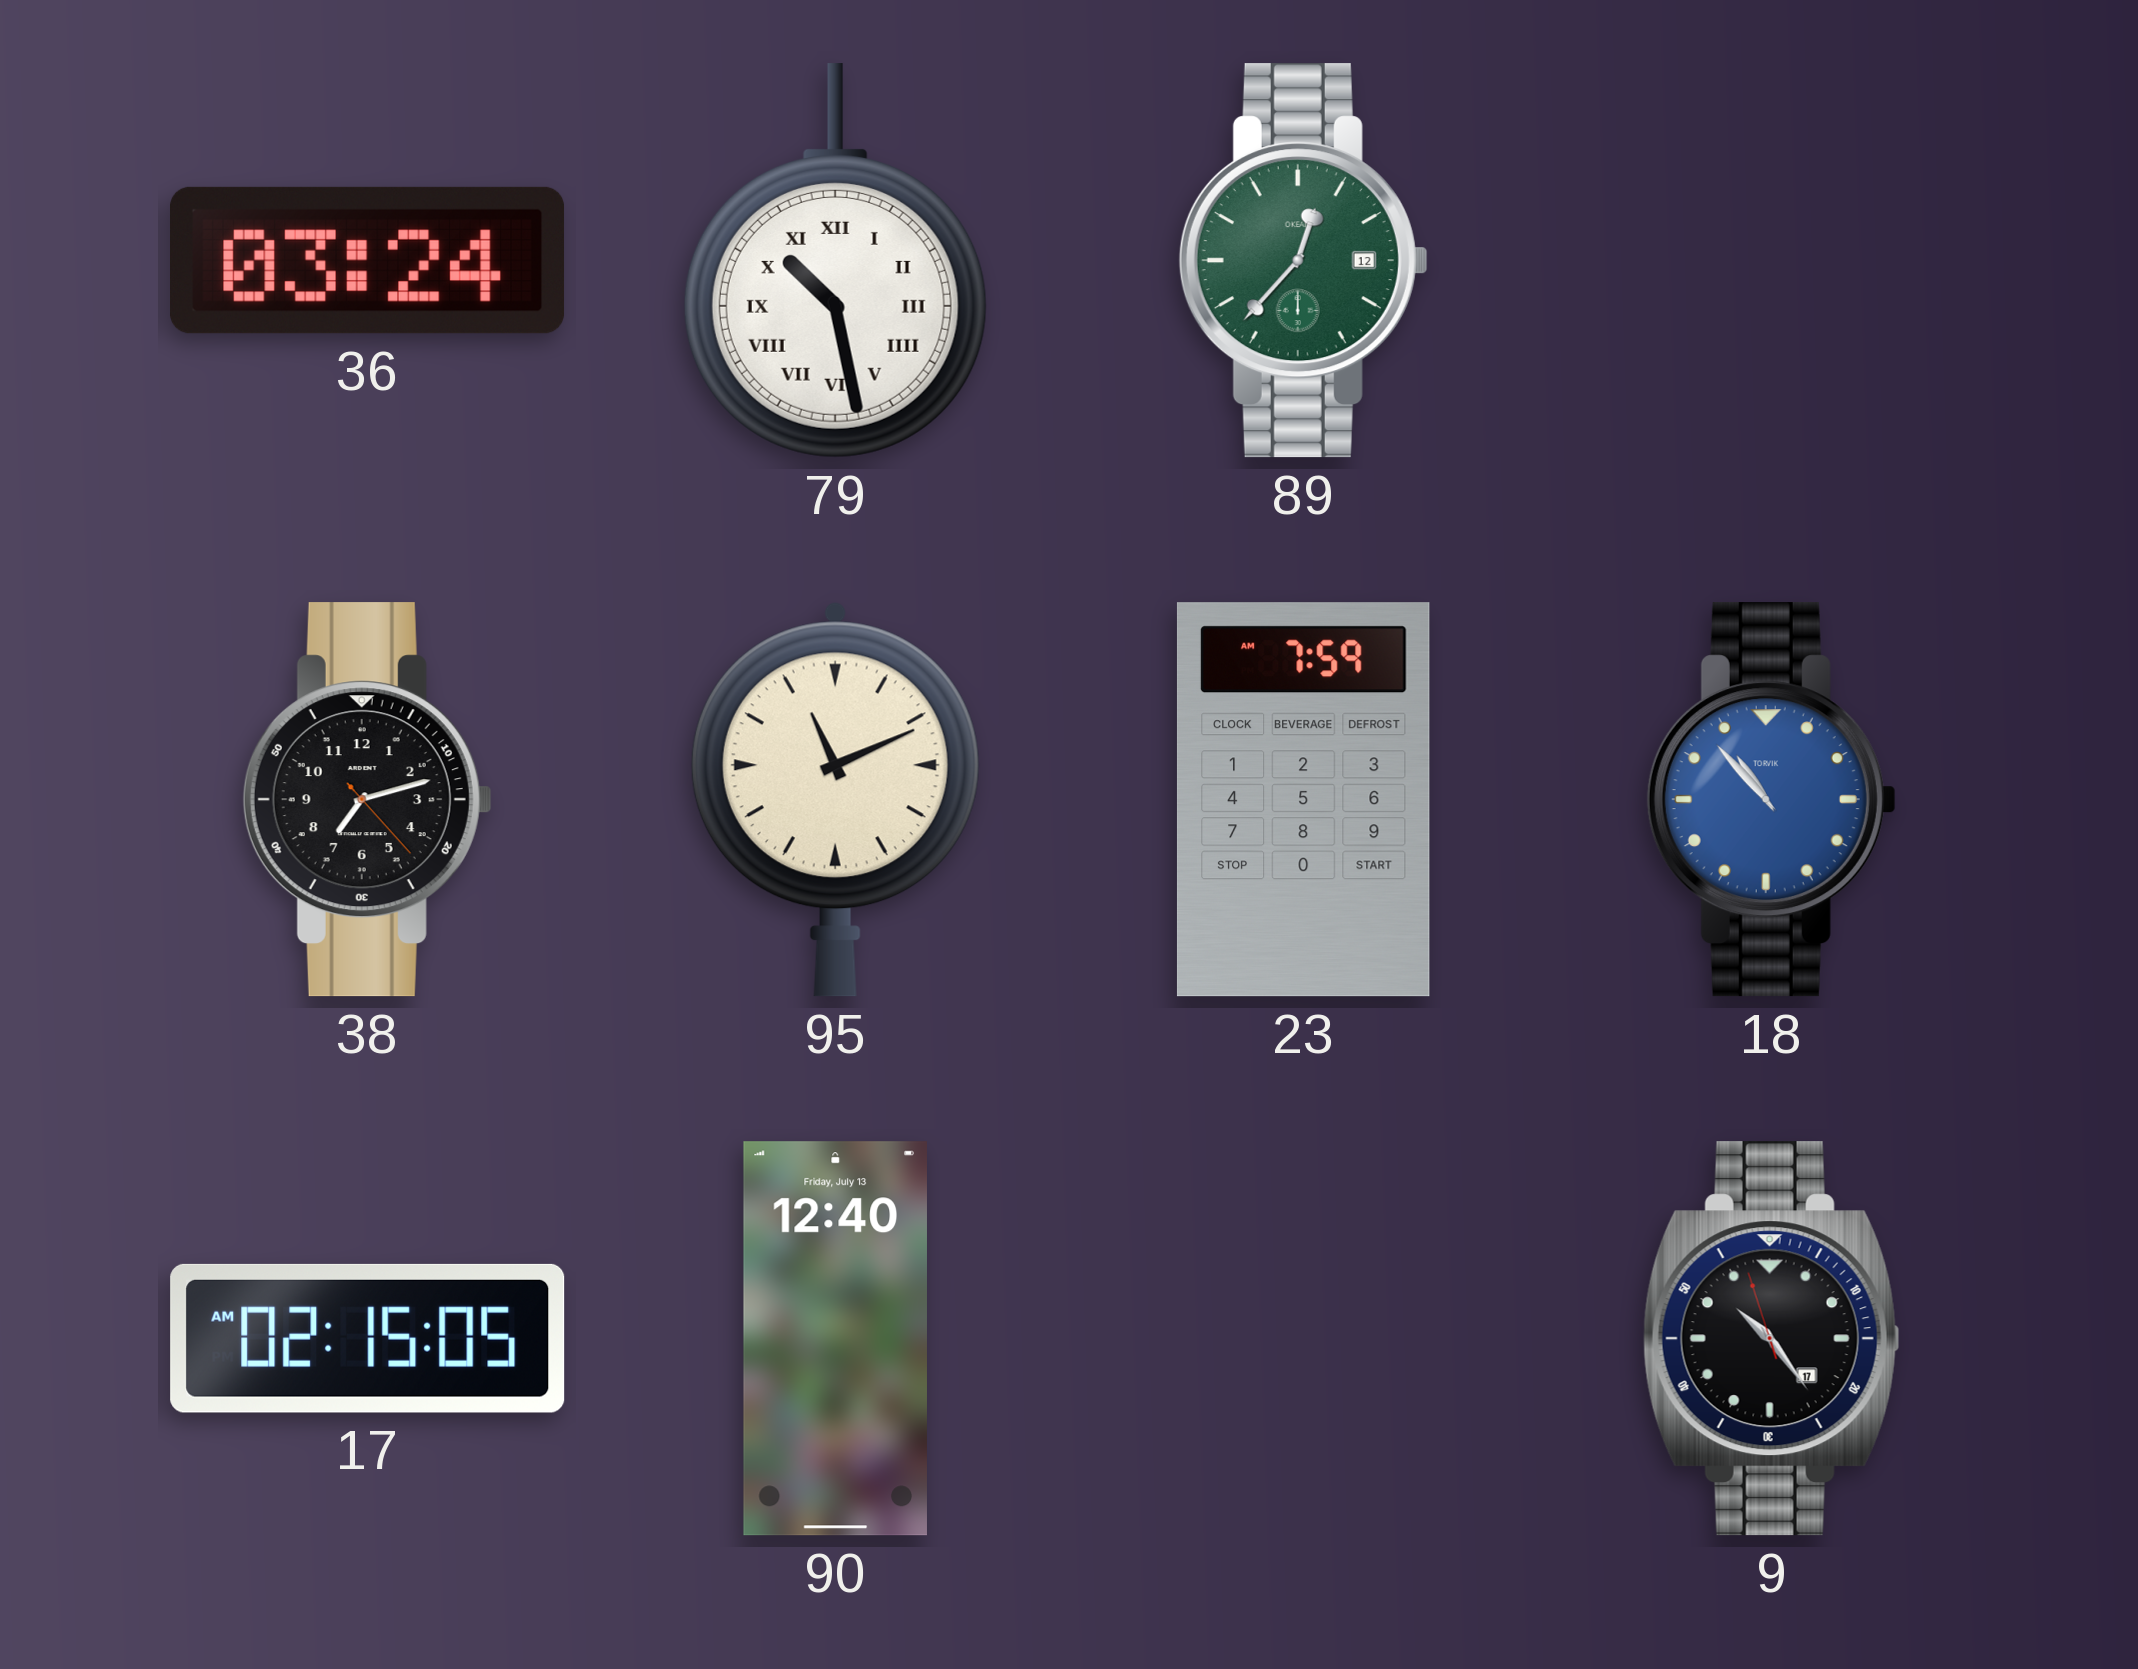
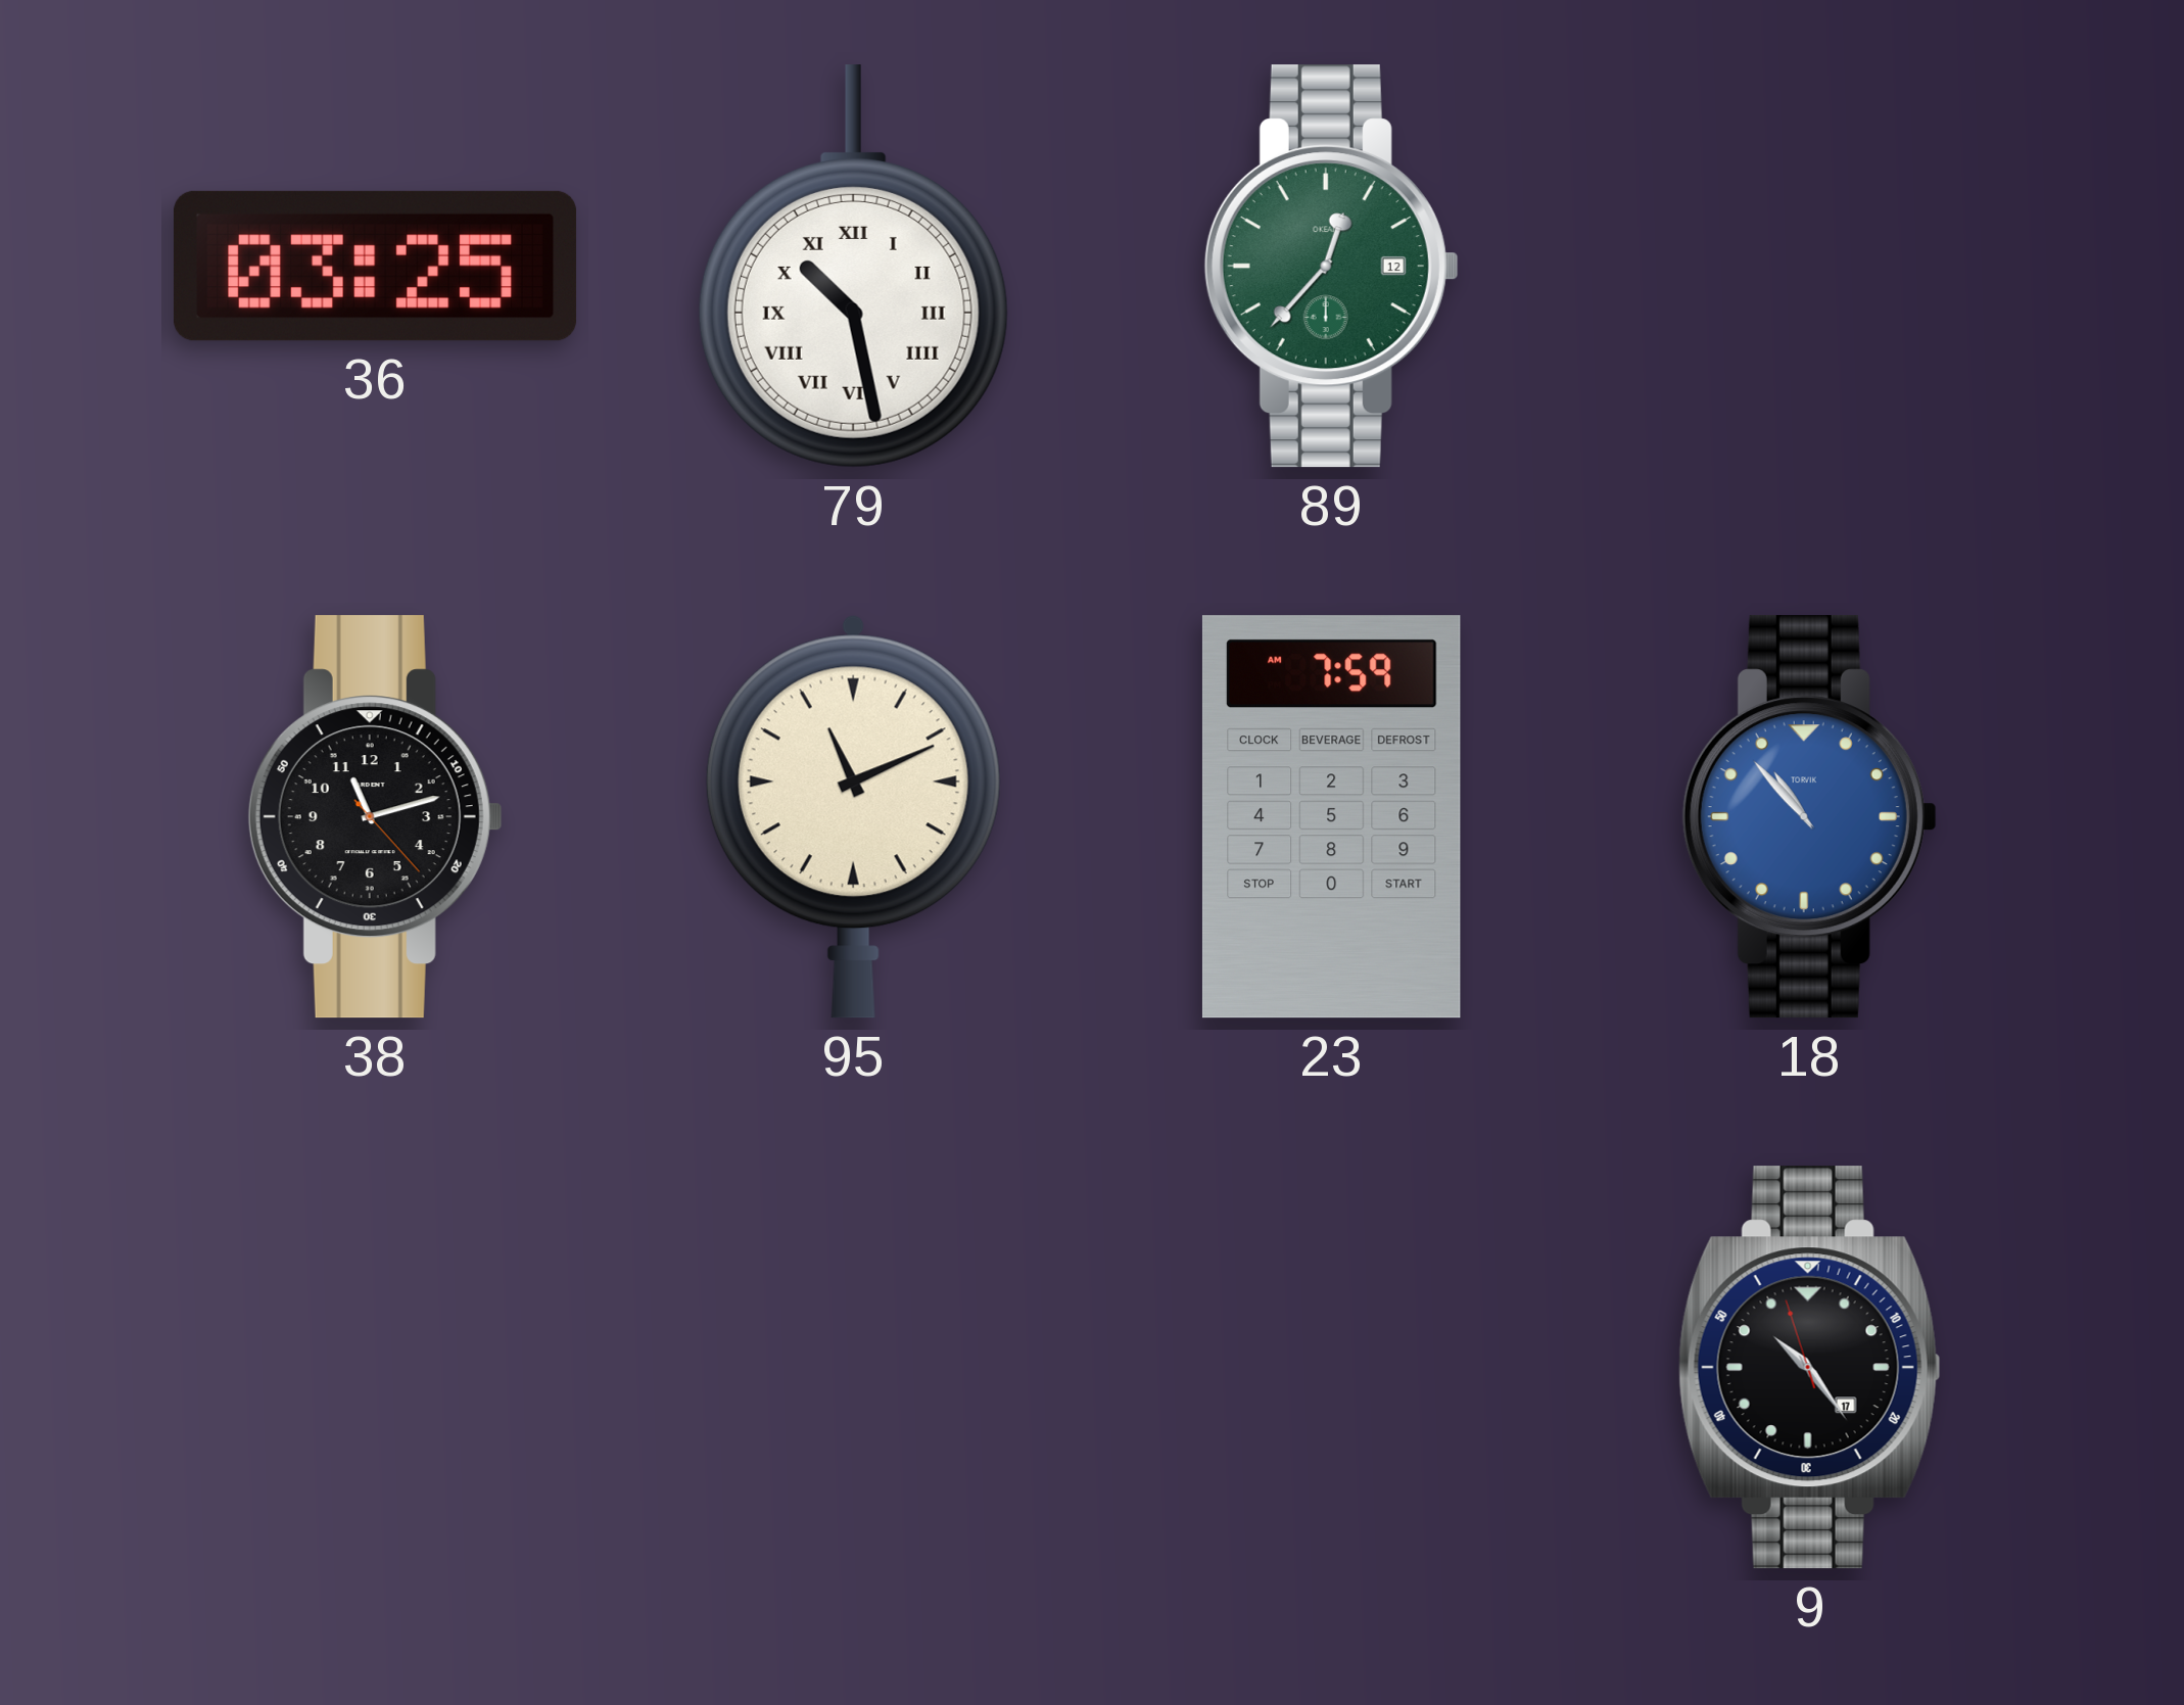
36: 03:24 -> 03:25
38: 7:12 -> 11:12
17: 02:15 -> none
90: 12:40 -> none
